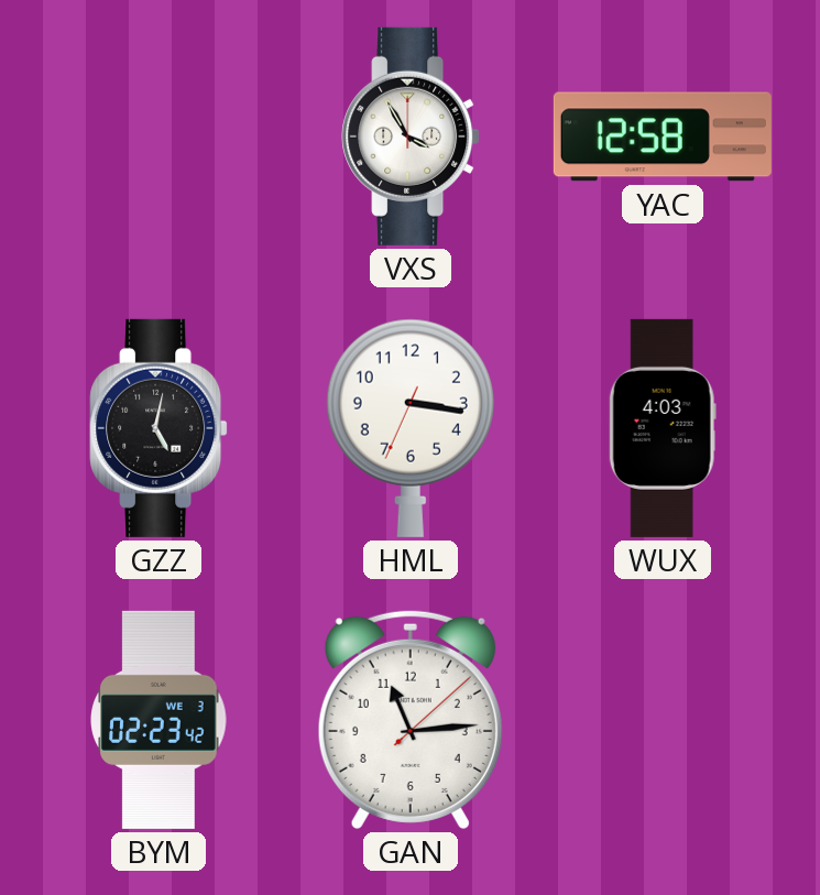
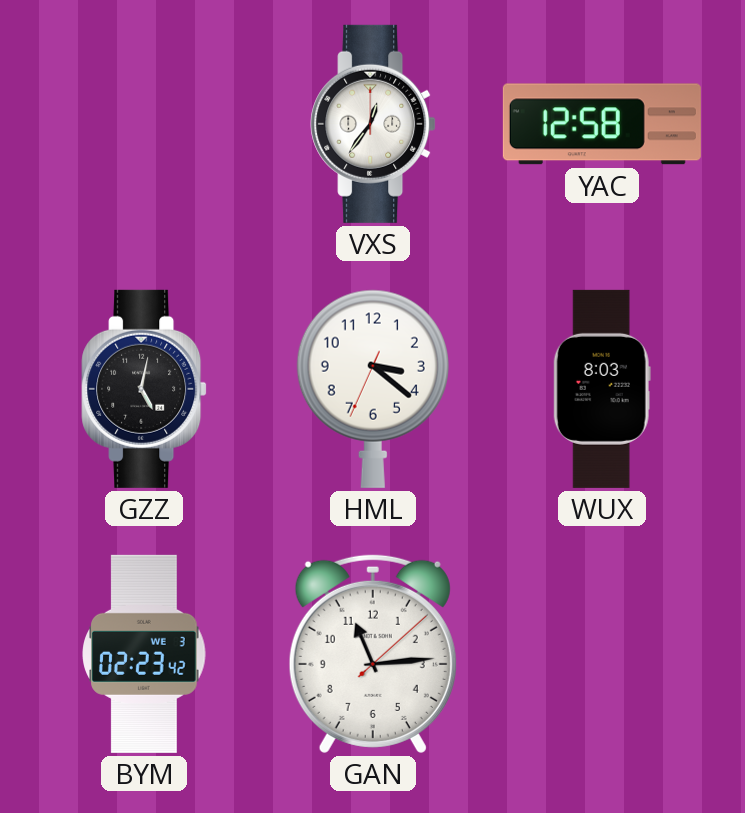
VXS: 3:55 -> 12:36
HML: 3:16 -> 3:21
WUX: 4:03 -> 8:03
